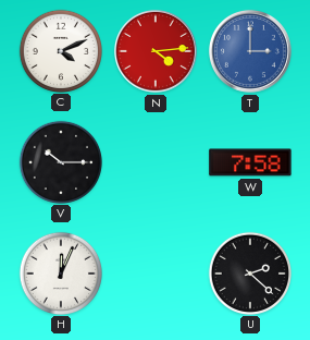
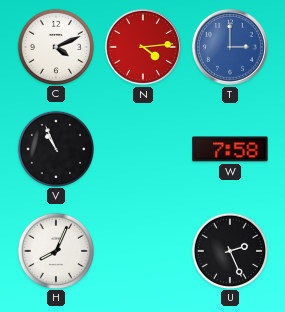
V: 10:15 -> 10:56
H: 12:04 -> 8:04
U: 2:22 -> 2:26
